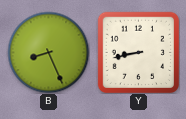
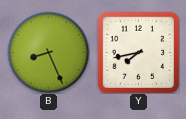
Y: 8:43 -> 7:43
